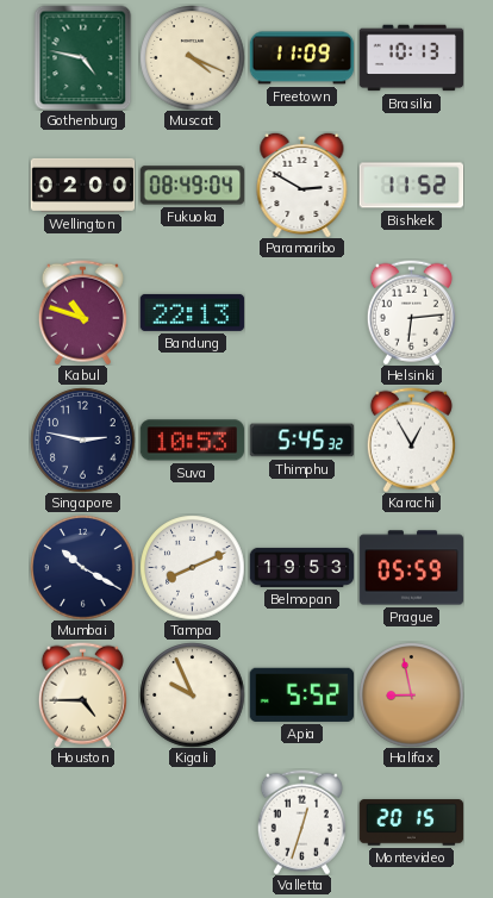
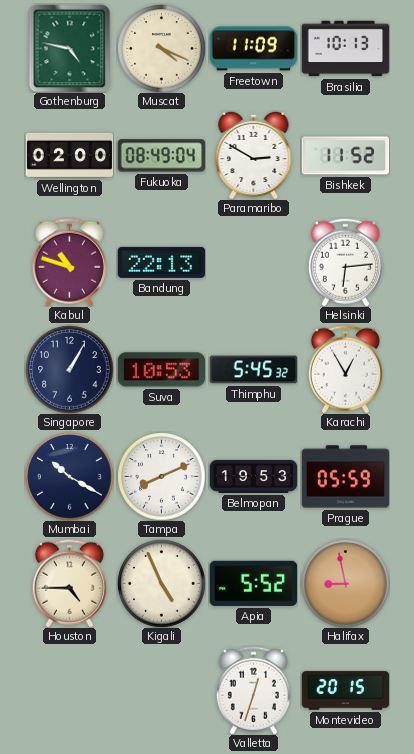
Singapore: 2:47 -> 1:05
Kigali: 9:56 -> 4:56
